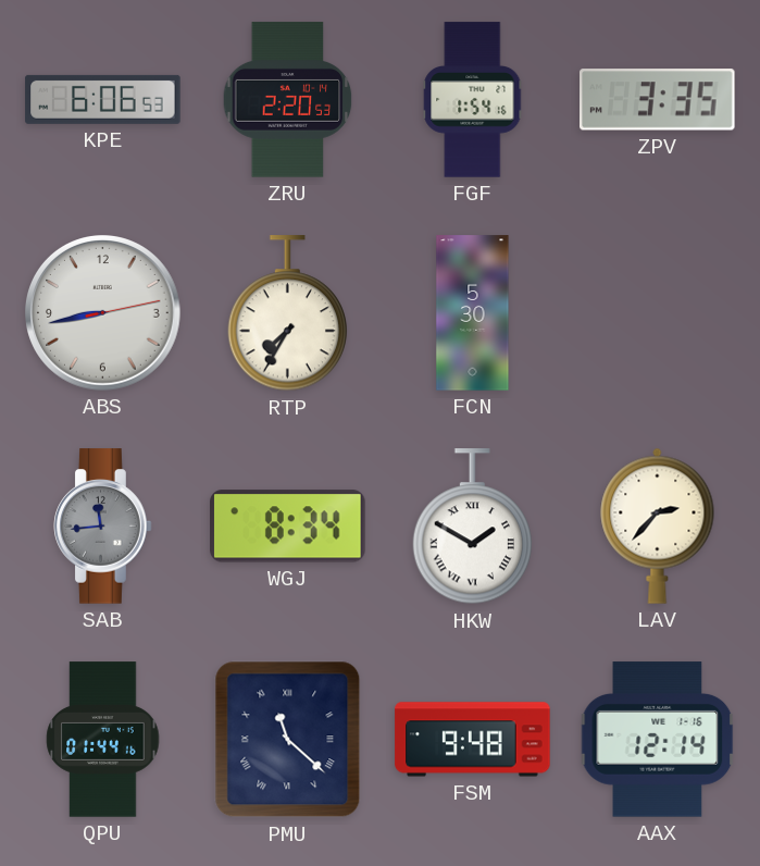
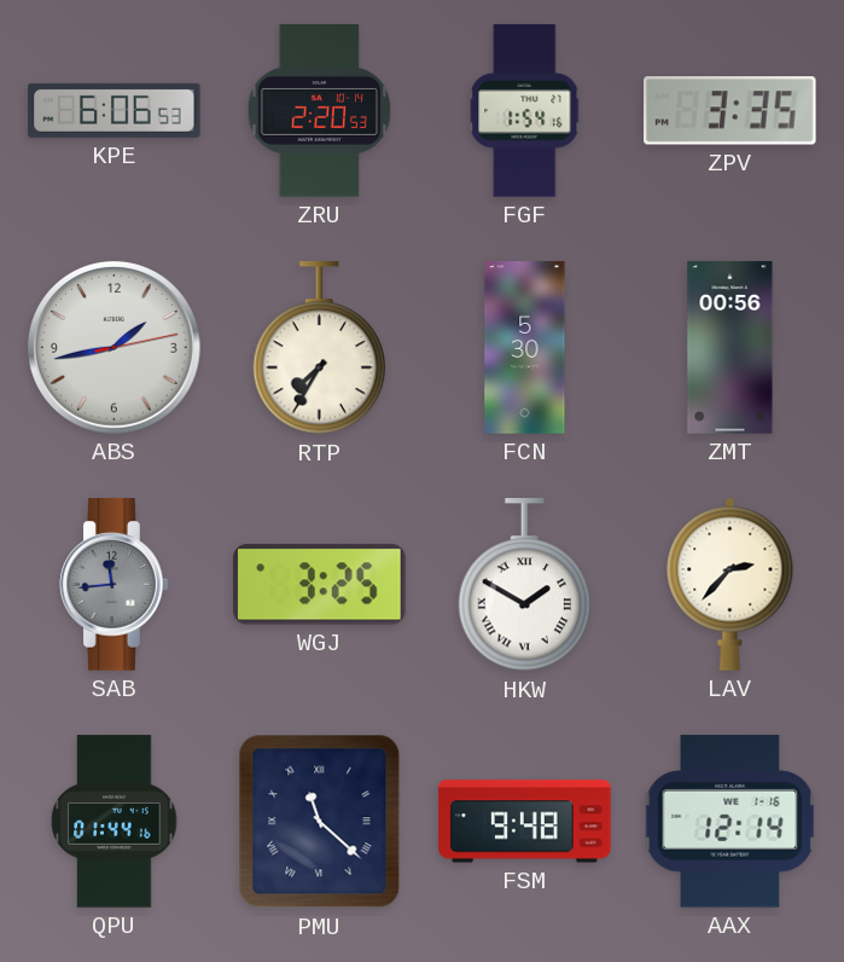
ABS: 8:43 -> 1:43
ZMT: none -> 00:56
WGJ: 8:34 -> 3:25
